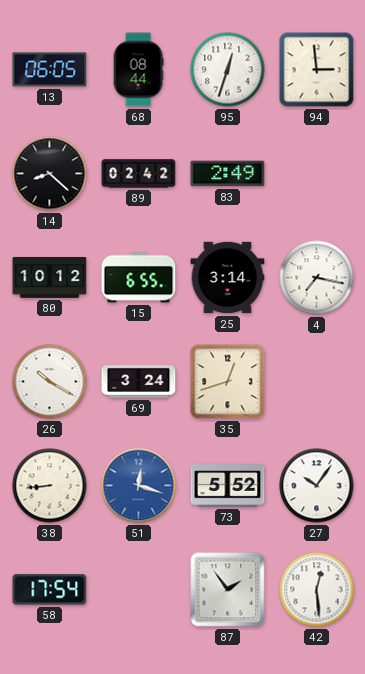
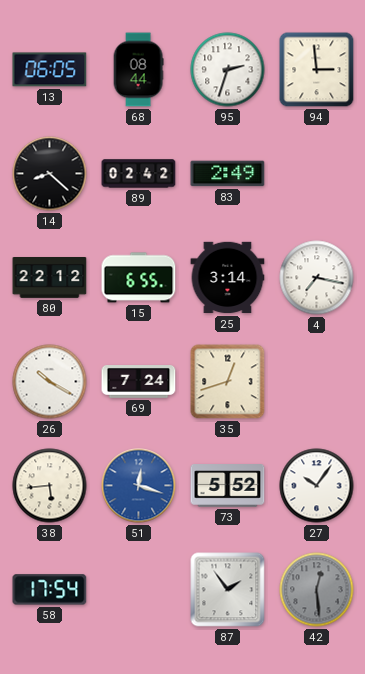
95: 12:33 -> 2:33
80: 10:12 -> 22:12
69: 3:24 -> 7:24
38: 8:44 -> 5:44
42 dial: white -> grey
